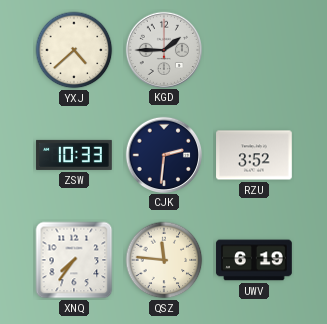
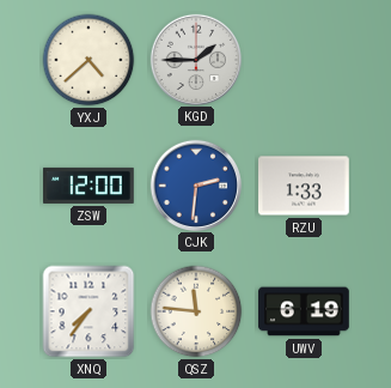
ZSW: 10:33 -> 12:00
CJK dial: navy -> blue
RZU: 3:52 -> 1:33
